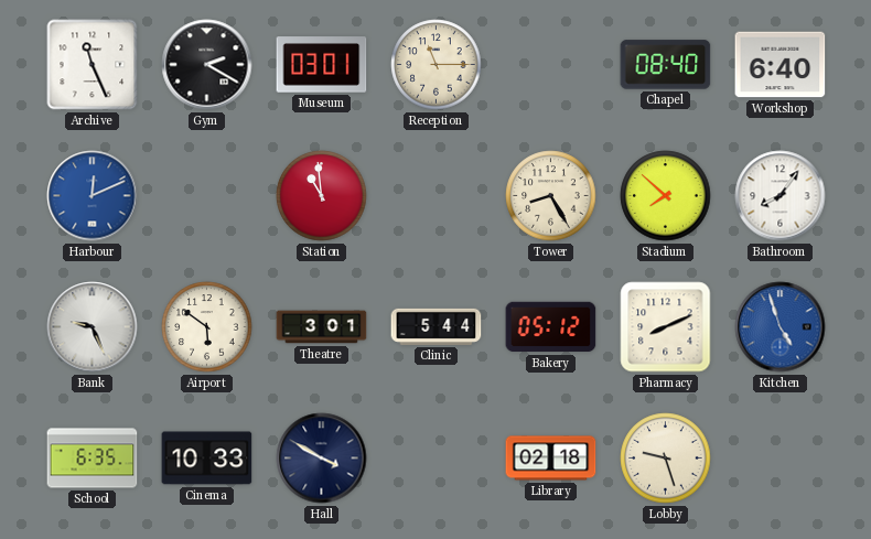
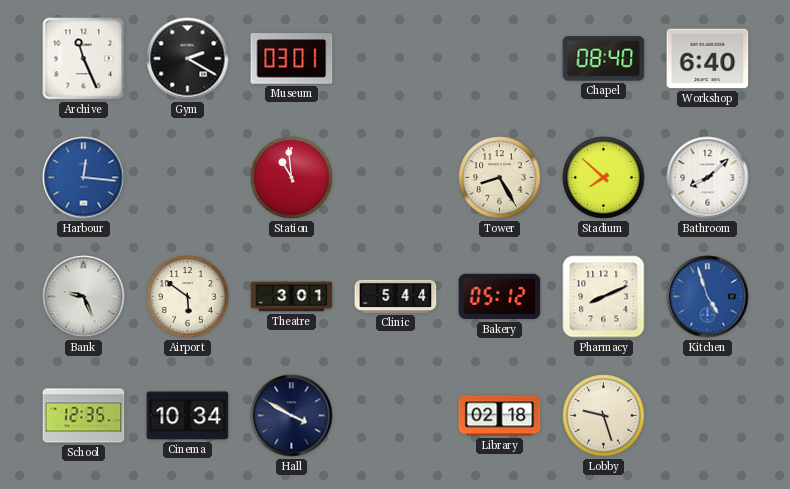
Reception: 11:15 -> none
Harbour: 12:11 -> 12:16
Bathroom: 8:06 -> 8:08
School: 6:35 -> 12:35
Cinema: 10:33 -> 10:34
